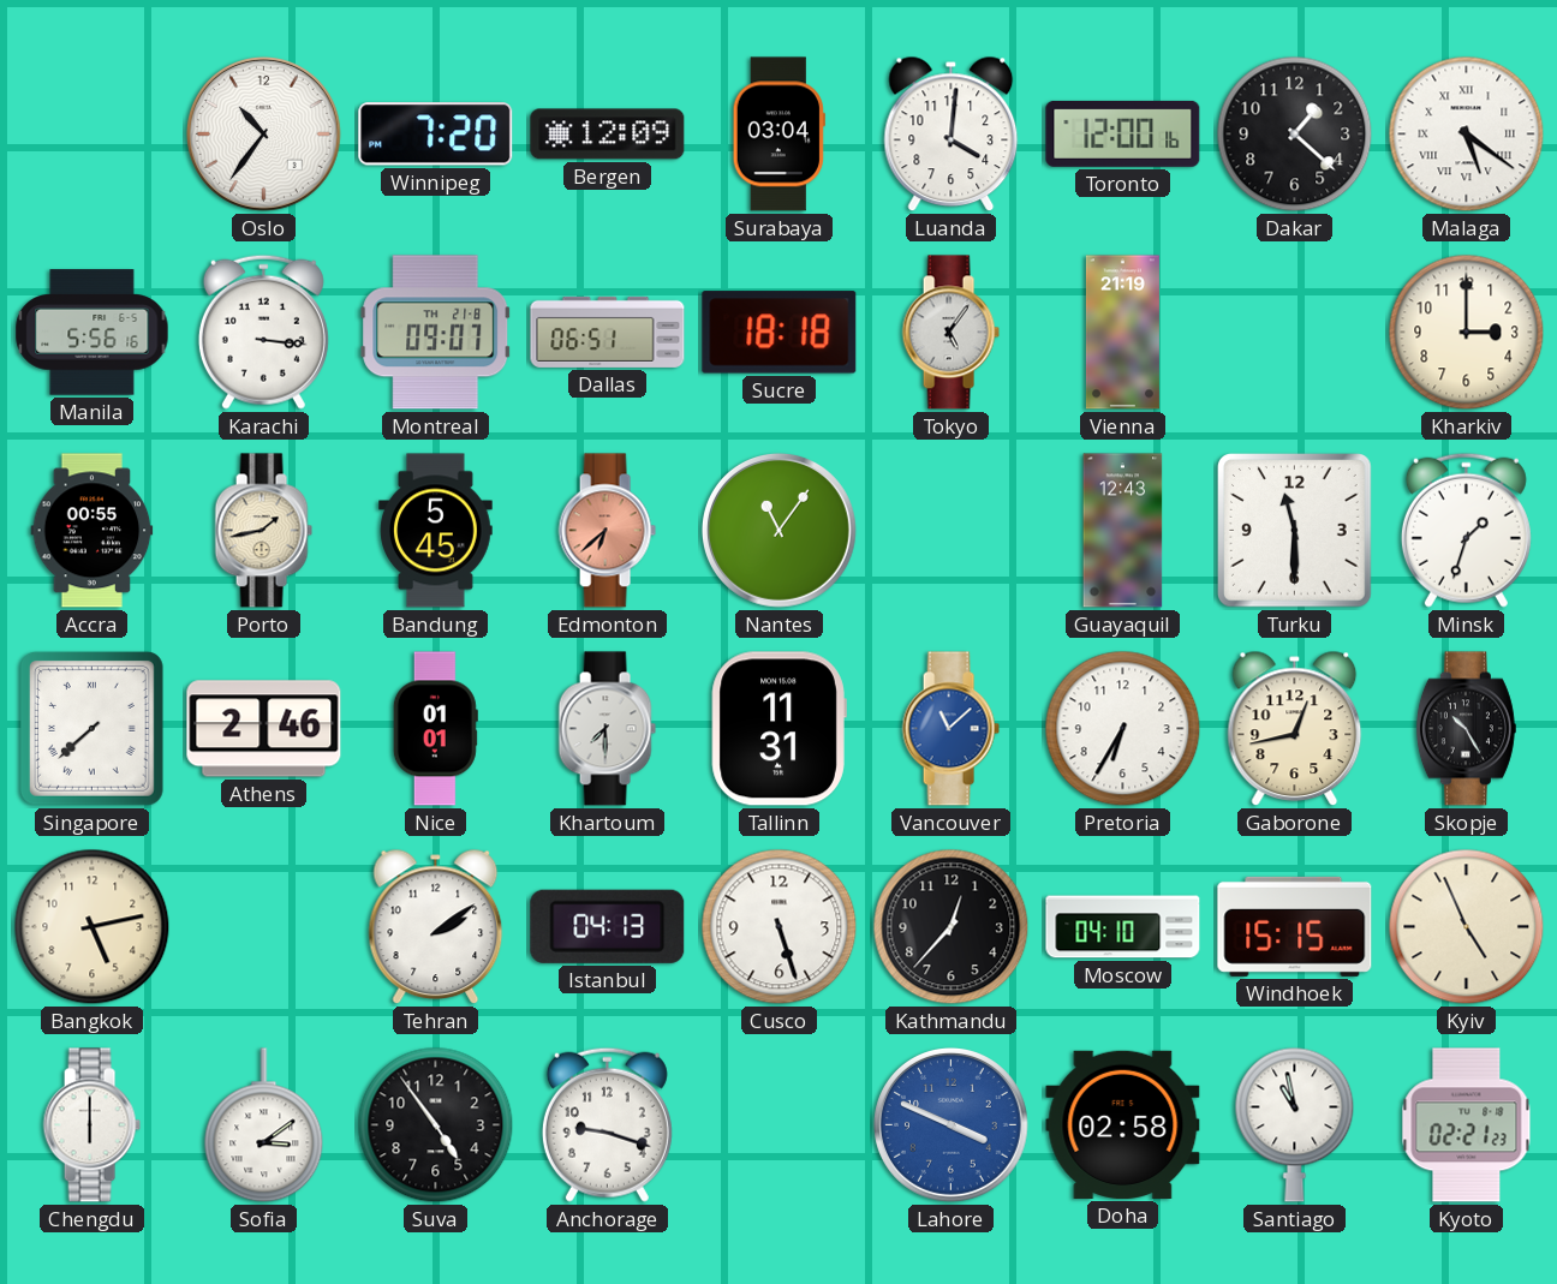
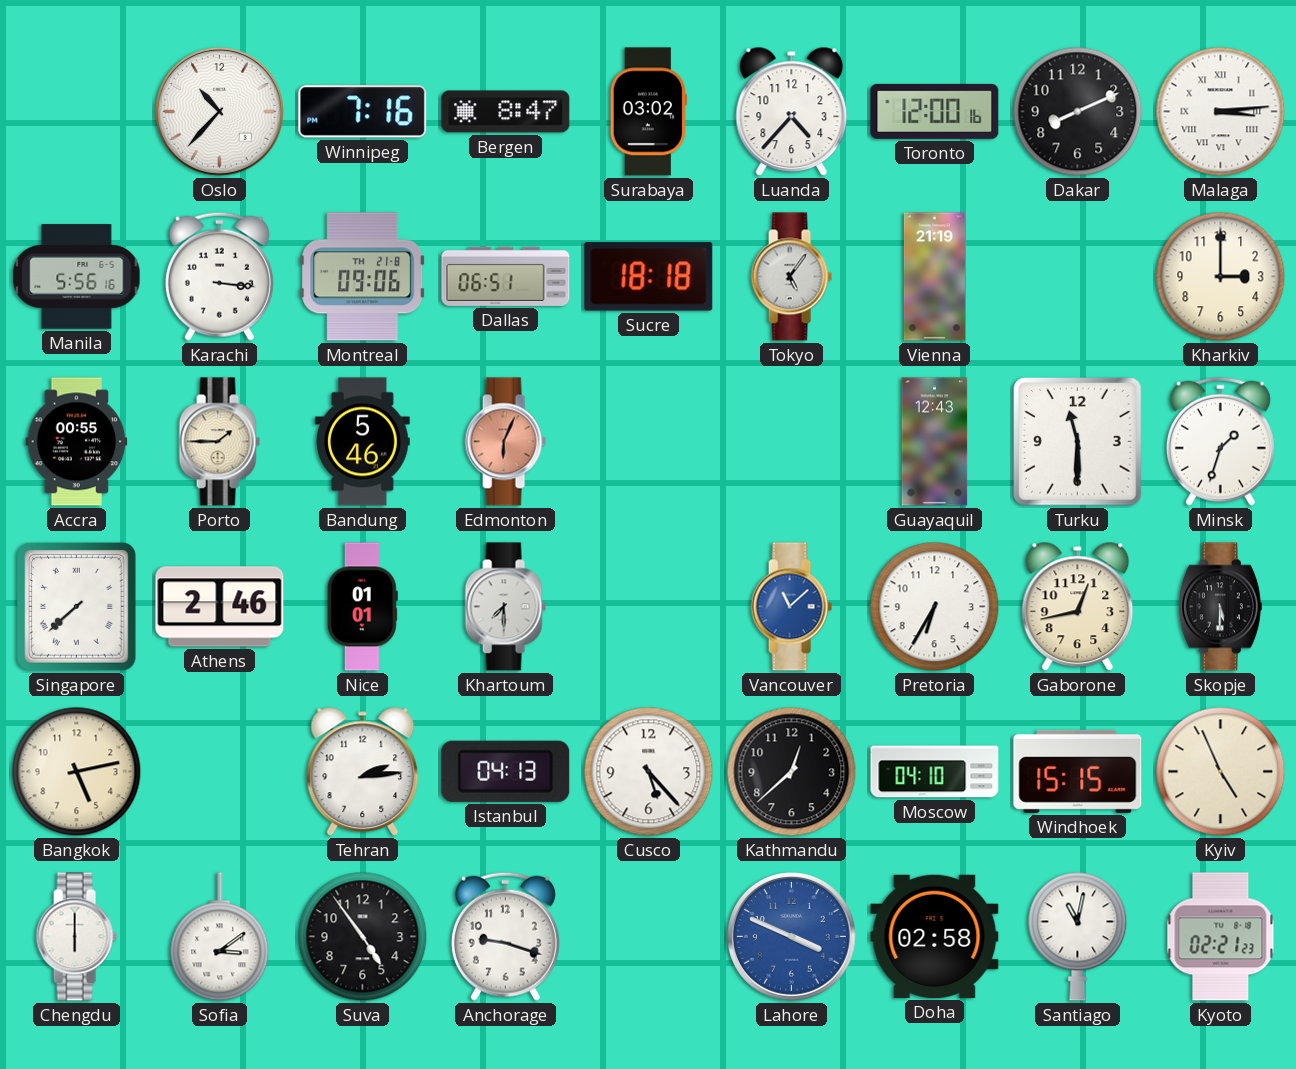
Oslo: 10:36 -> 10:37
Winnipeg: 7:20 -> 7:16
Bergen: 12:09 -> 8:47
Surabaya: 03:04 -> 03:02
Luanda: 4:01 -> 4:37
Dakar: 1:22 -> 8:11
Malaga: 5:21 -> 3:14
Montreal: 09:07 -> 09:06
Porto: 1:43 -> 1:45
Bandung: 5:45 -> 5:46
Edmonton: 6:38 -> 6:04
Nantes: 11:06 -> none
Tallinn: 11:31 -> none
Skopje: 10:25 -> 5:30
Tehran: 2:09 -> 2:14
Cusco: 5:27 -> 5:23
Kathmandu: 12:37 -> 12:38
Santiago: 10:58 -> 11:02
